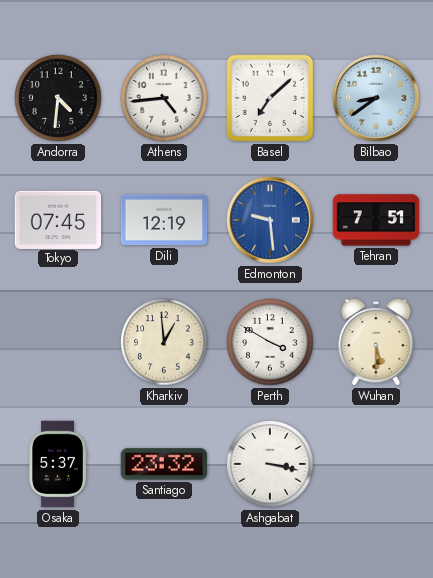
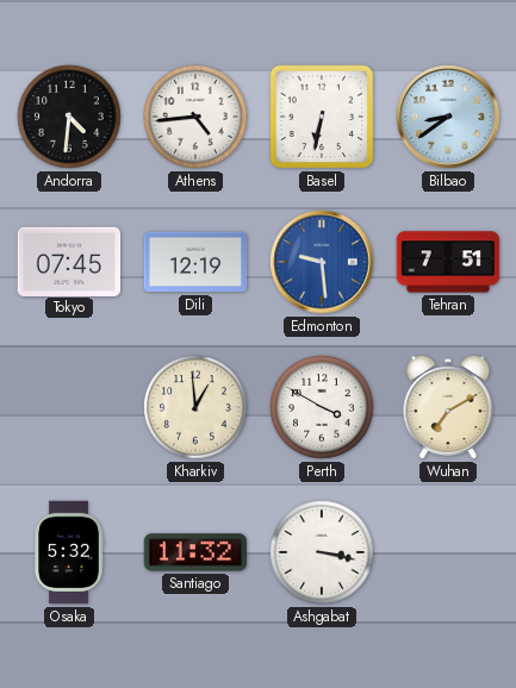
Basel: 7:08 -> 6:32
Wuhan: 5:30 -> 7:10
Osaka: 5:37 -> 5:32
Santiago: 23:32 -> 11:32
